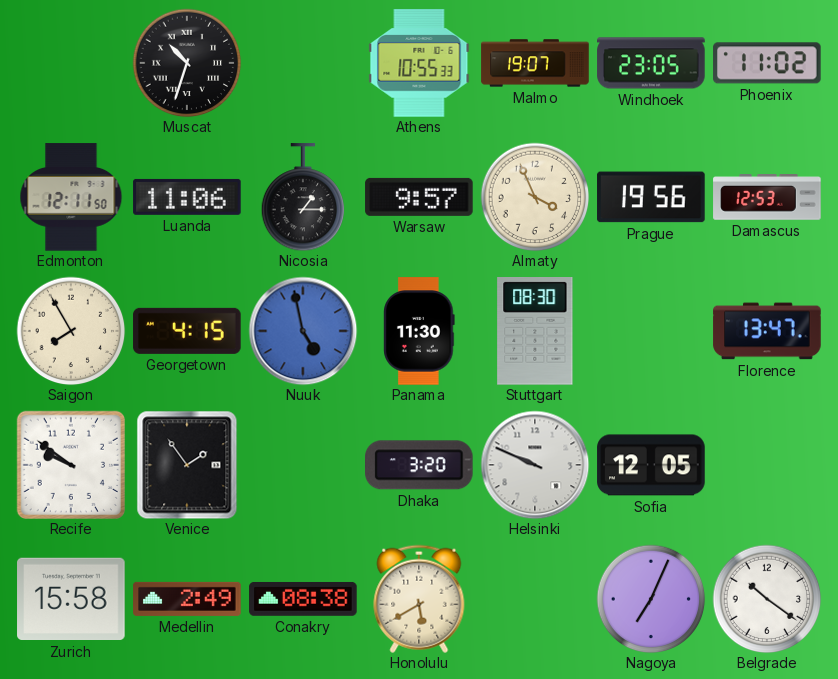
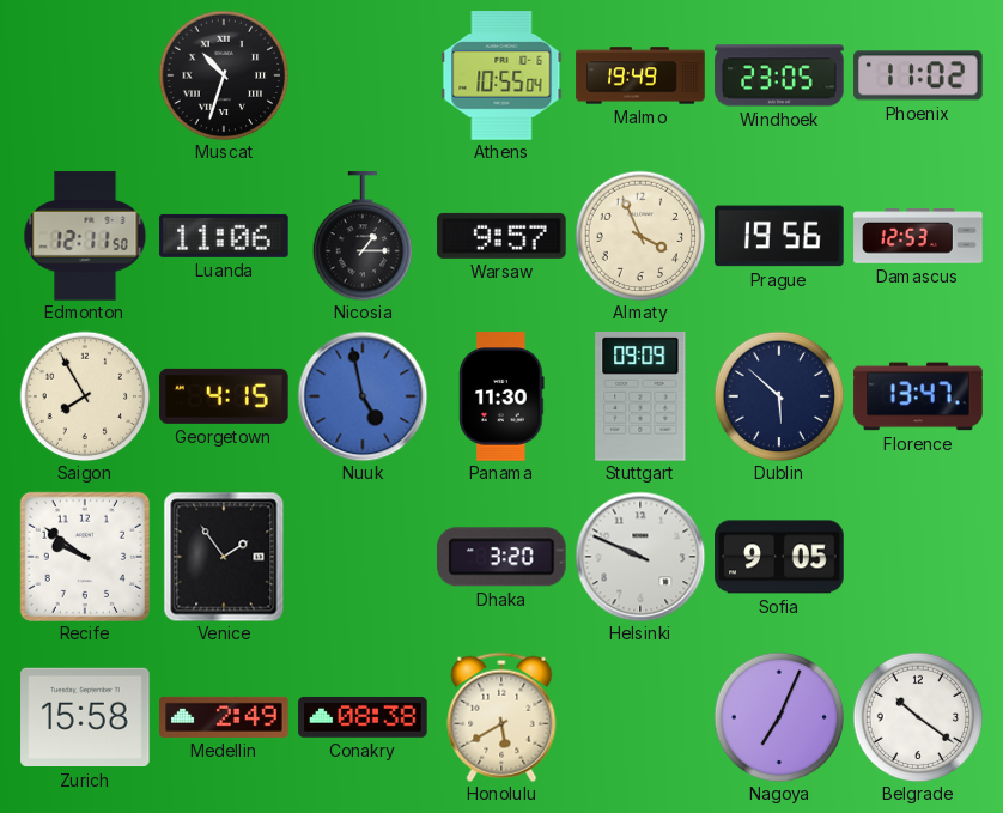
Athens: 10:55:33 -> 10:55:04
Malmo: 19:07 -> 19:49
Stuttgart: 08:30 -> 09:09
Dublin: none -> 5:52
Sofia: 12:05 -> 9:05
